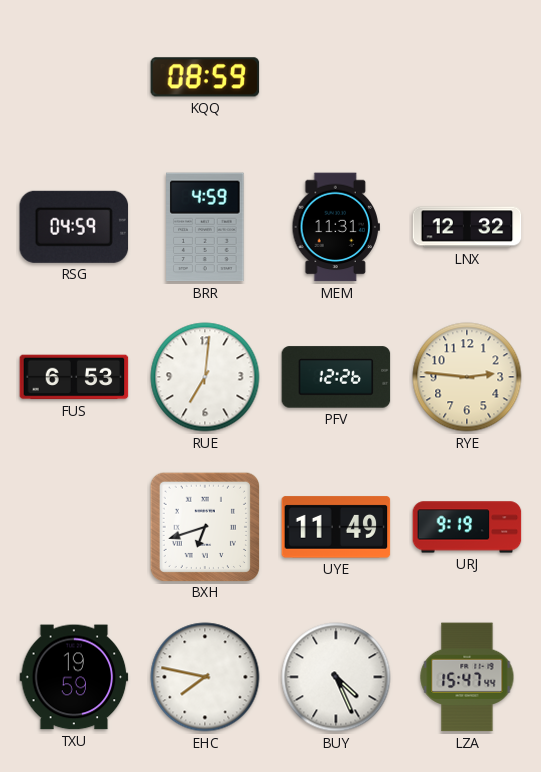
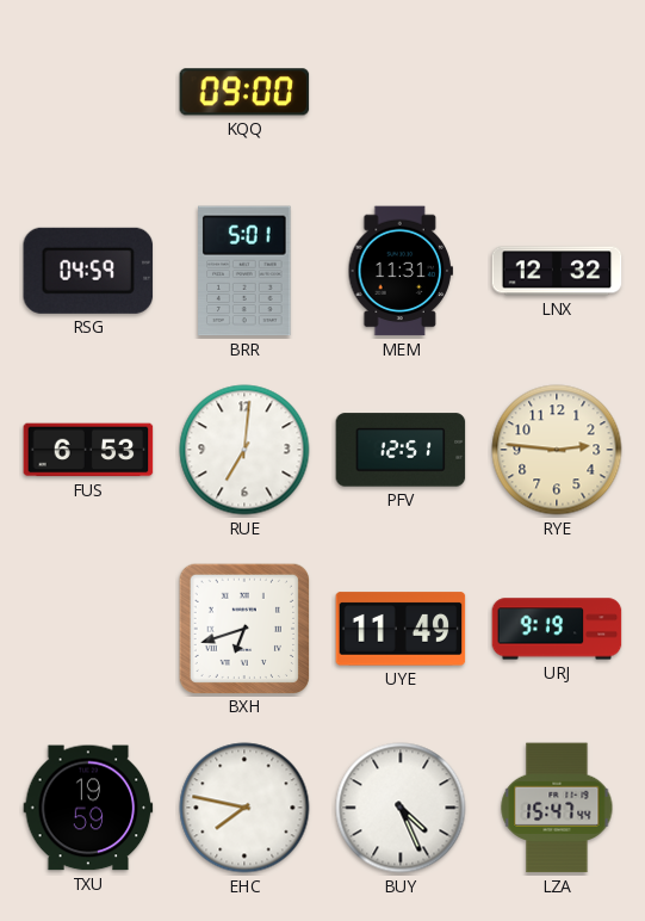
KQQ: 08:59 -> 09:00
BRR: 4:59 -> 5:01
PFV: 12:26 -> 12:51
